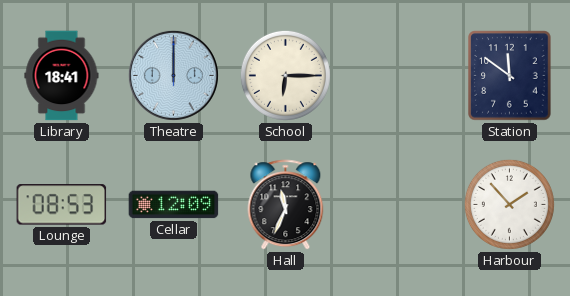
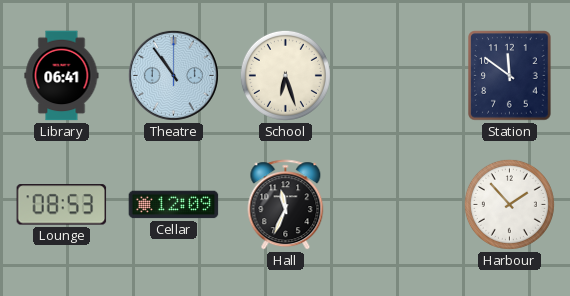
Library: 18:41 -> 06:41
Theatre: 12:00 -> 10:54
School: 6:15 -> 6:27
